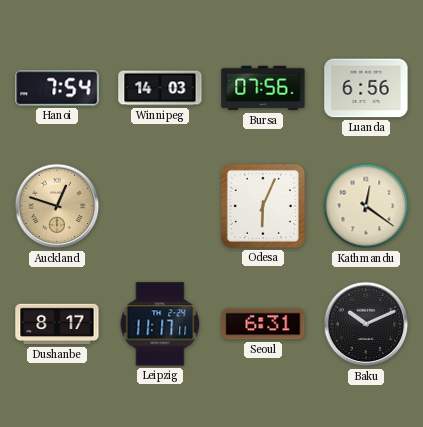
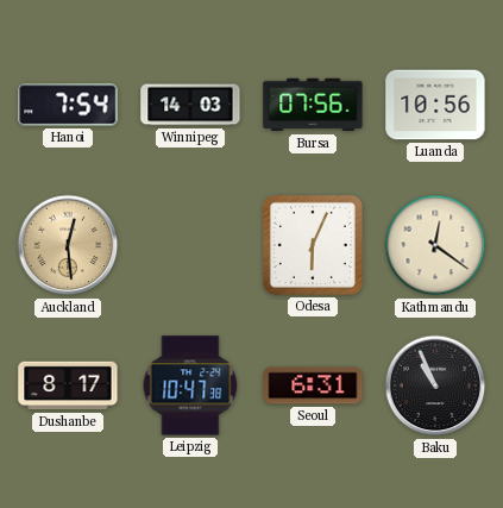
Luanda: 6:56 -> 10:56
Auckland: 12:48 -> 12:29
Leipzig: 11:17 -> 10:47
Baku: 10:11 -> 10:56
